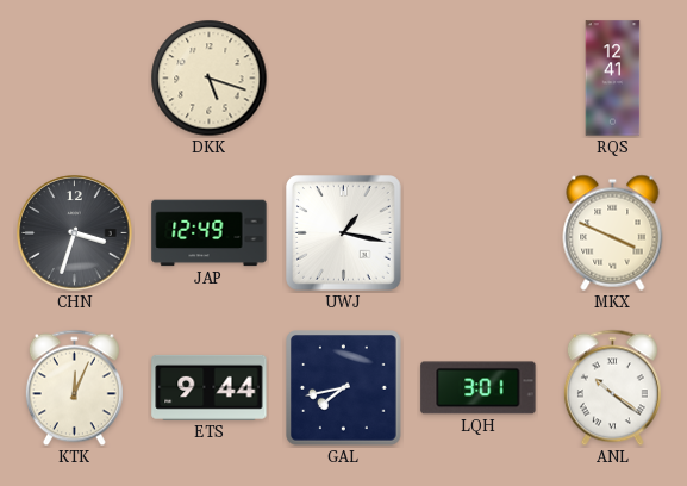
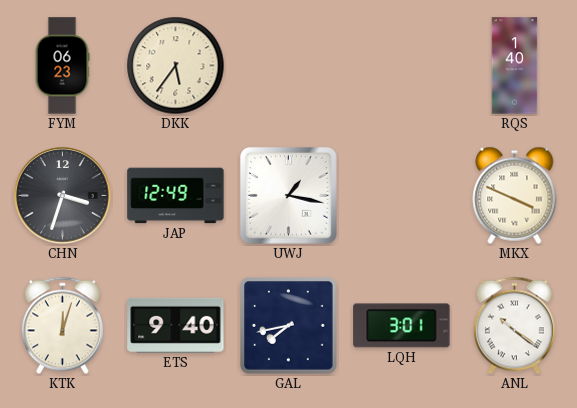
FYM: none -> 06:23
DKK: 5:18 -> 5:36
RQS: 12:41 -> 1:40
KTK: 12:04 -> 12:03
ETS: 9:44 -> 9:40
